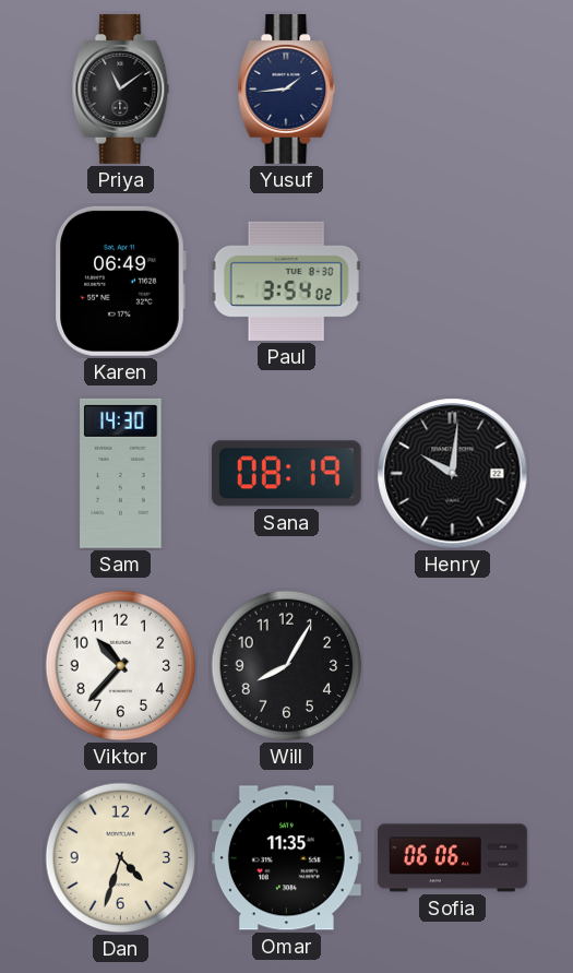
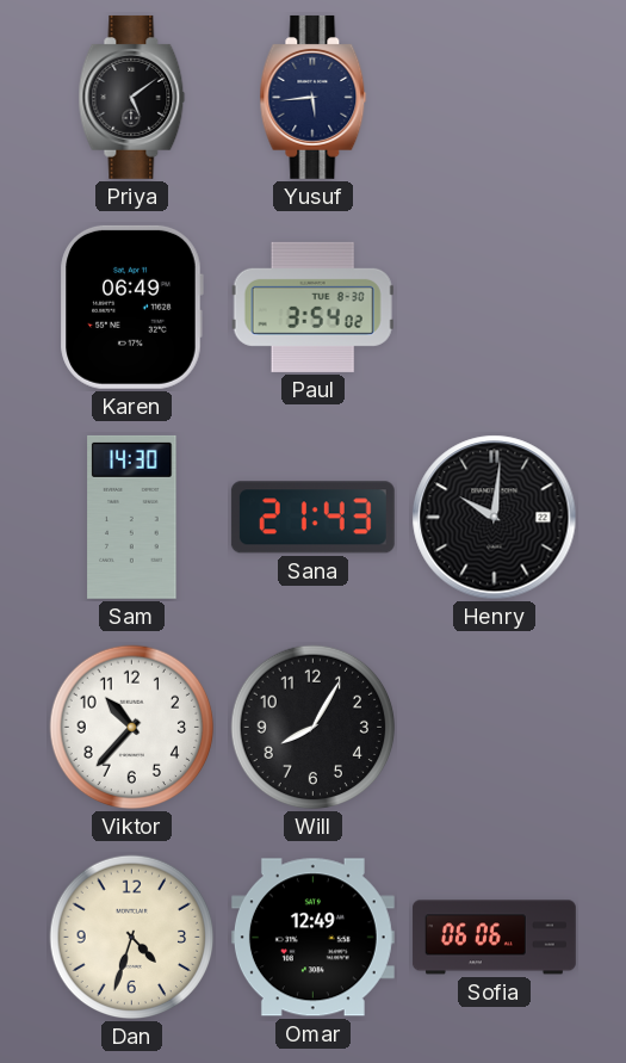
Priya: 11:09 -> 5:09
Yusuf: 1:44 -> 5:44
Sana: 08:19 -> 21:43
Omar: 11:35 -> 12:49
